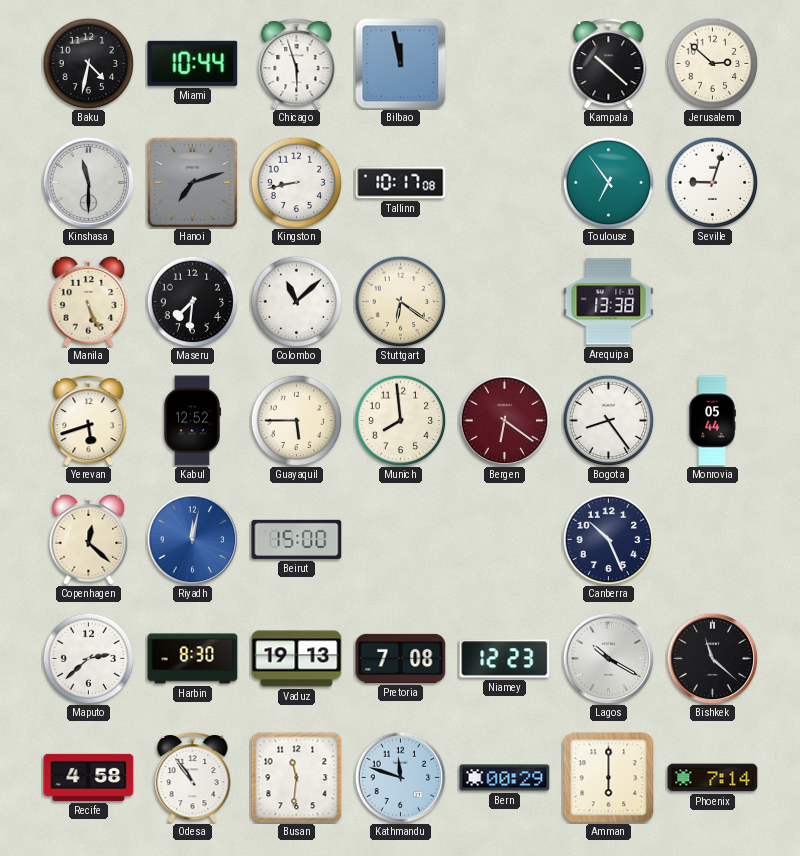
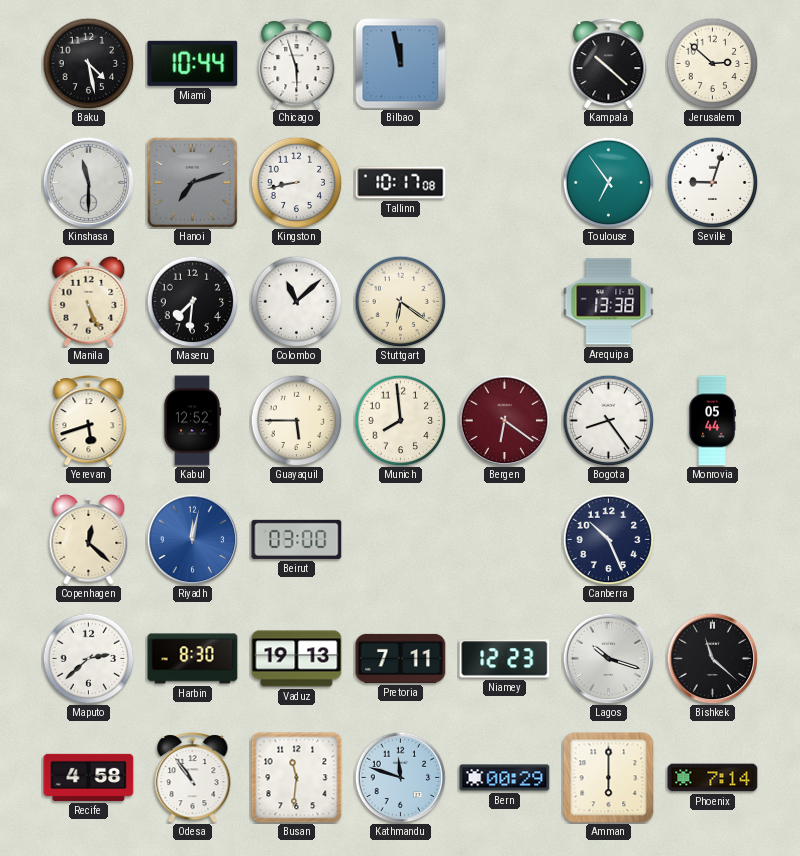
Baku: 4:32 -> 4:28
Beirut: 15:00 -> 03:00
Pretoria: 7:08 -> 7:11
Lagos: 10:20 -> 10:18
